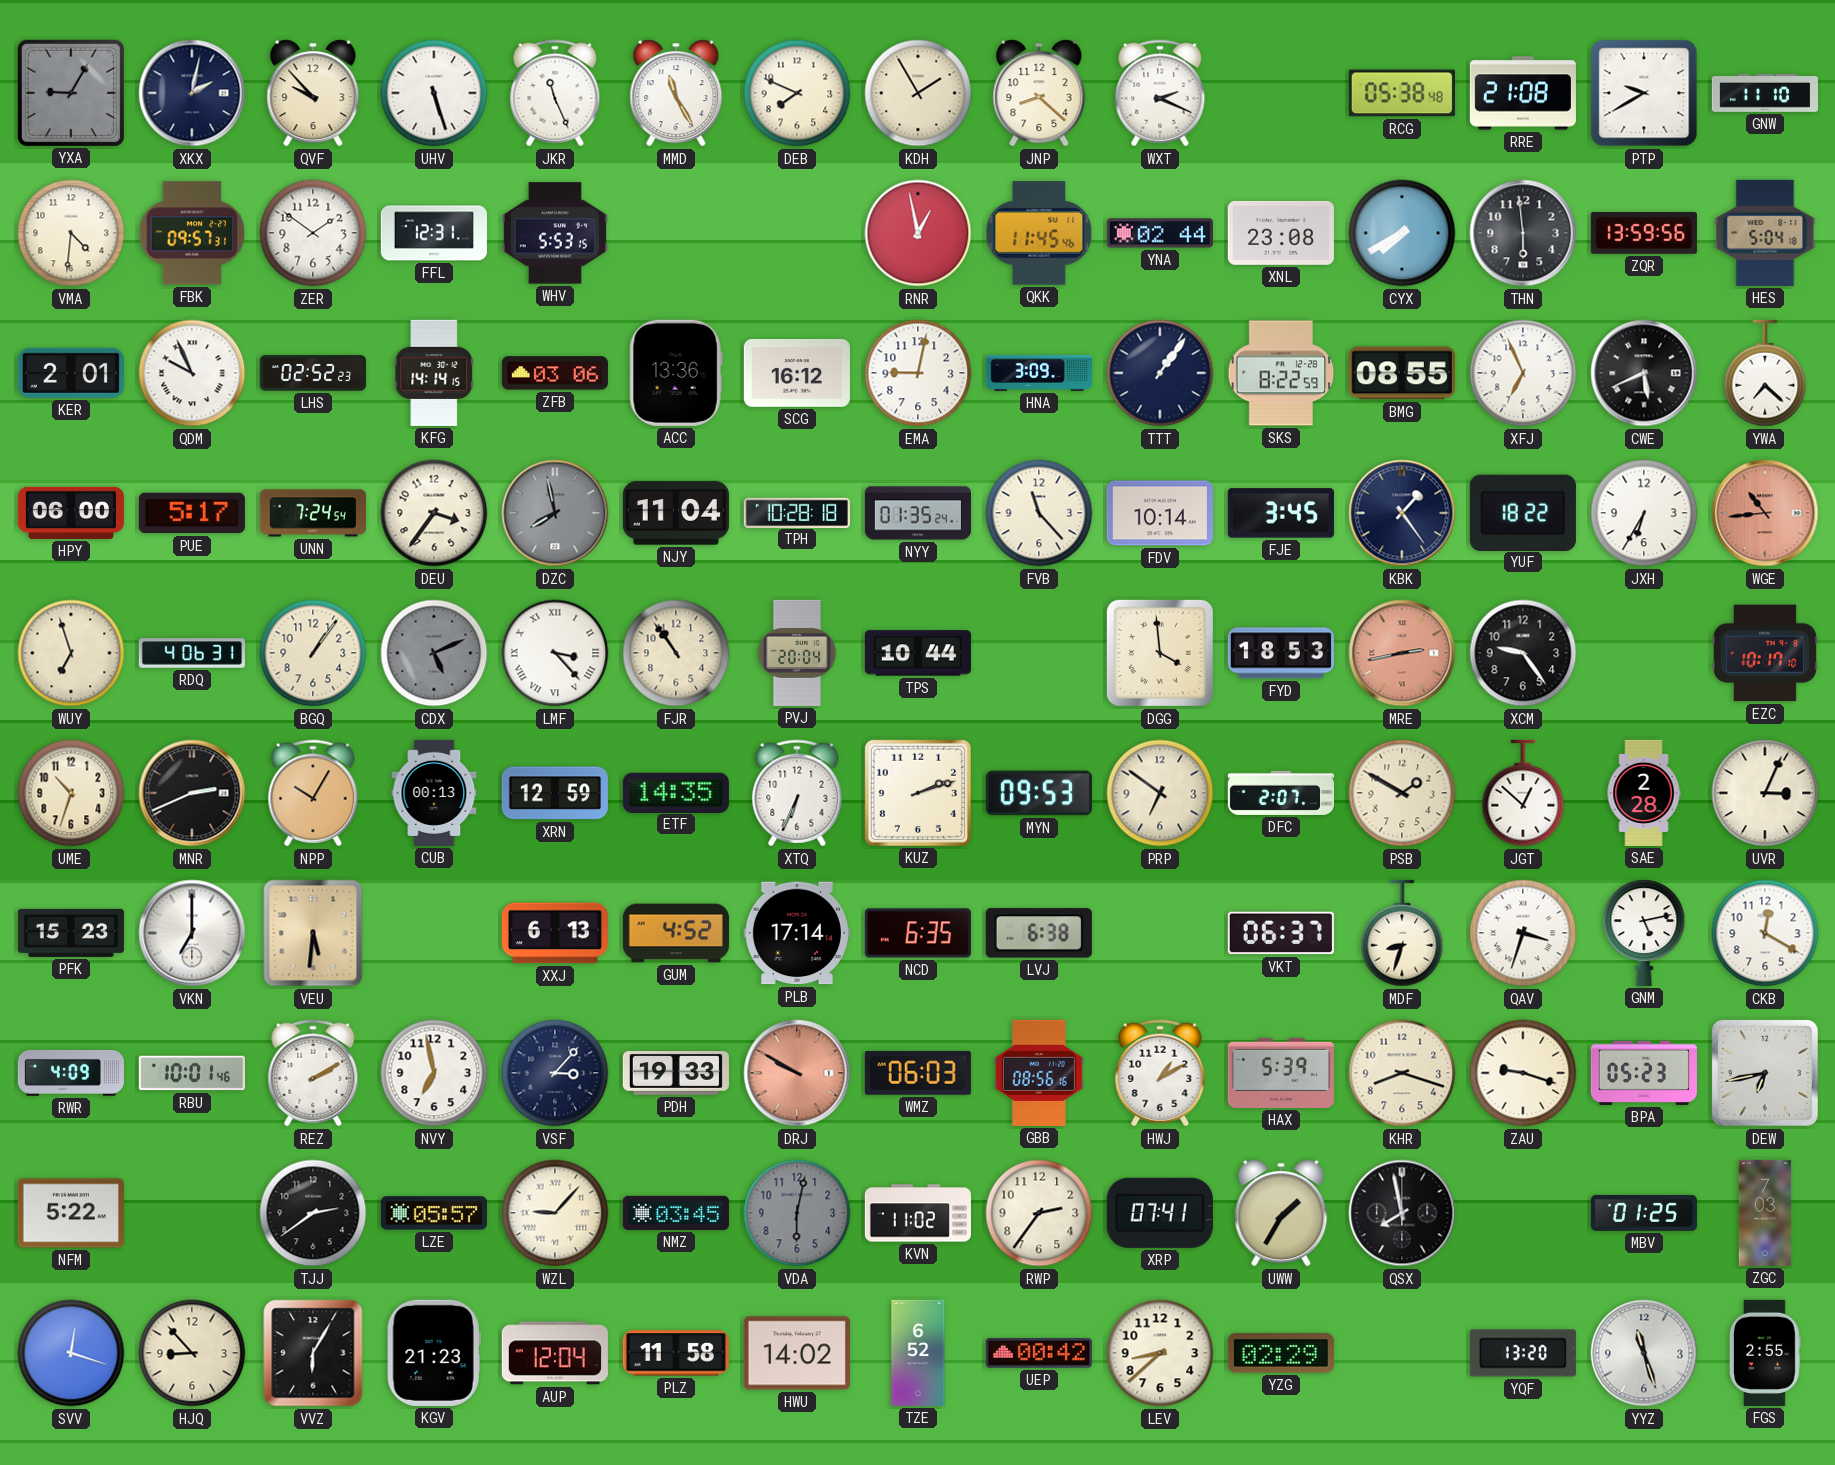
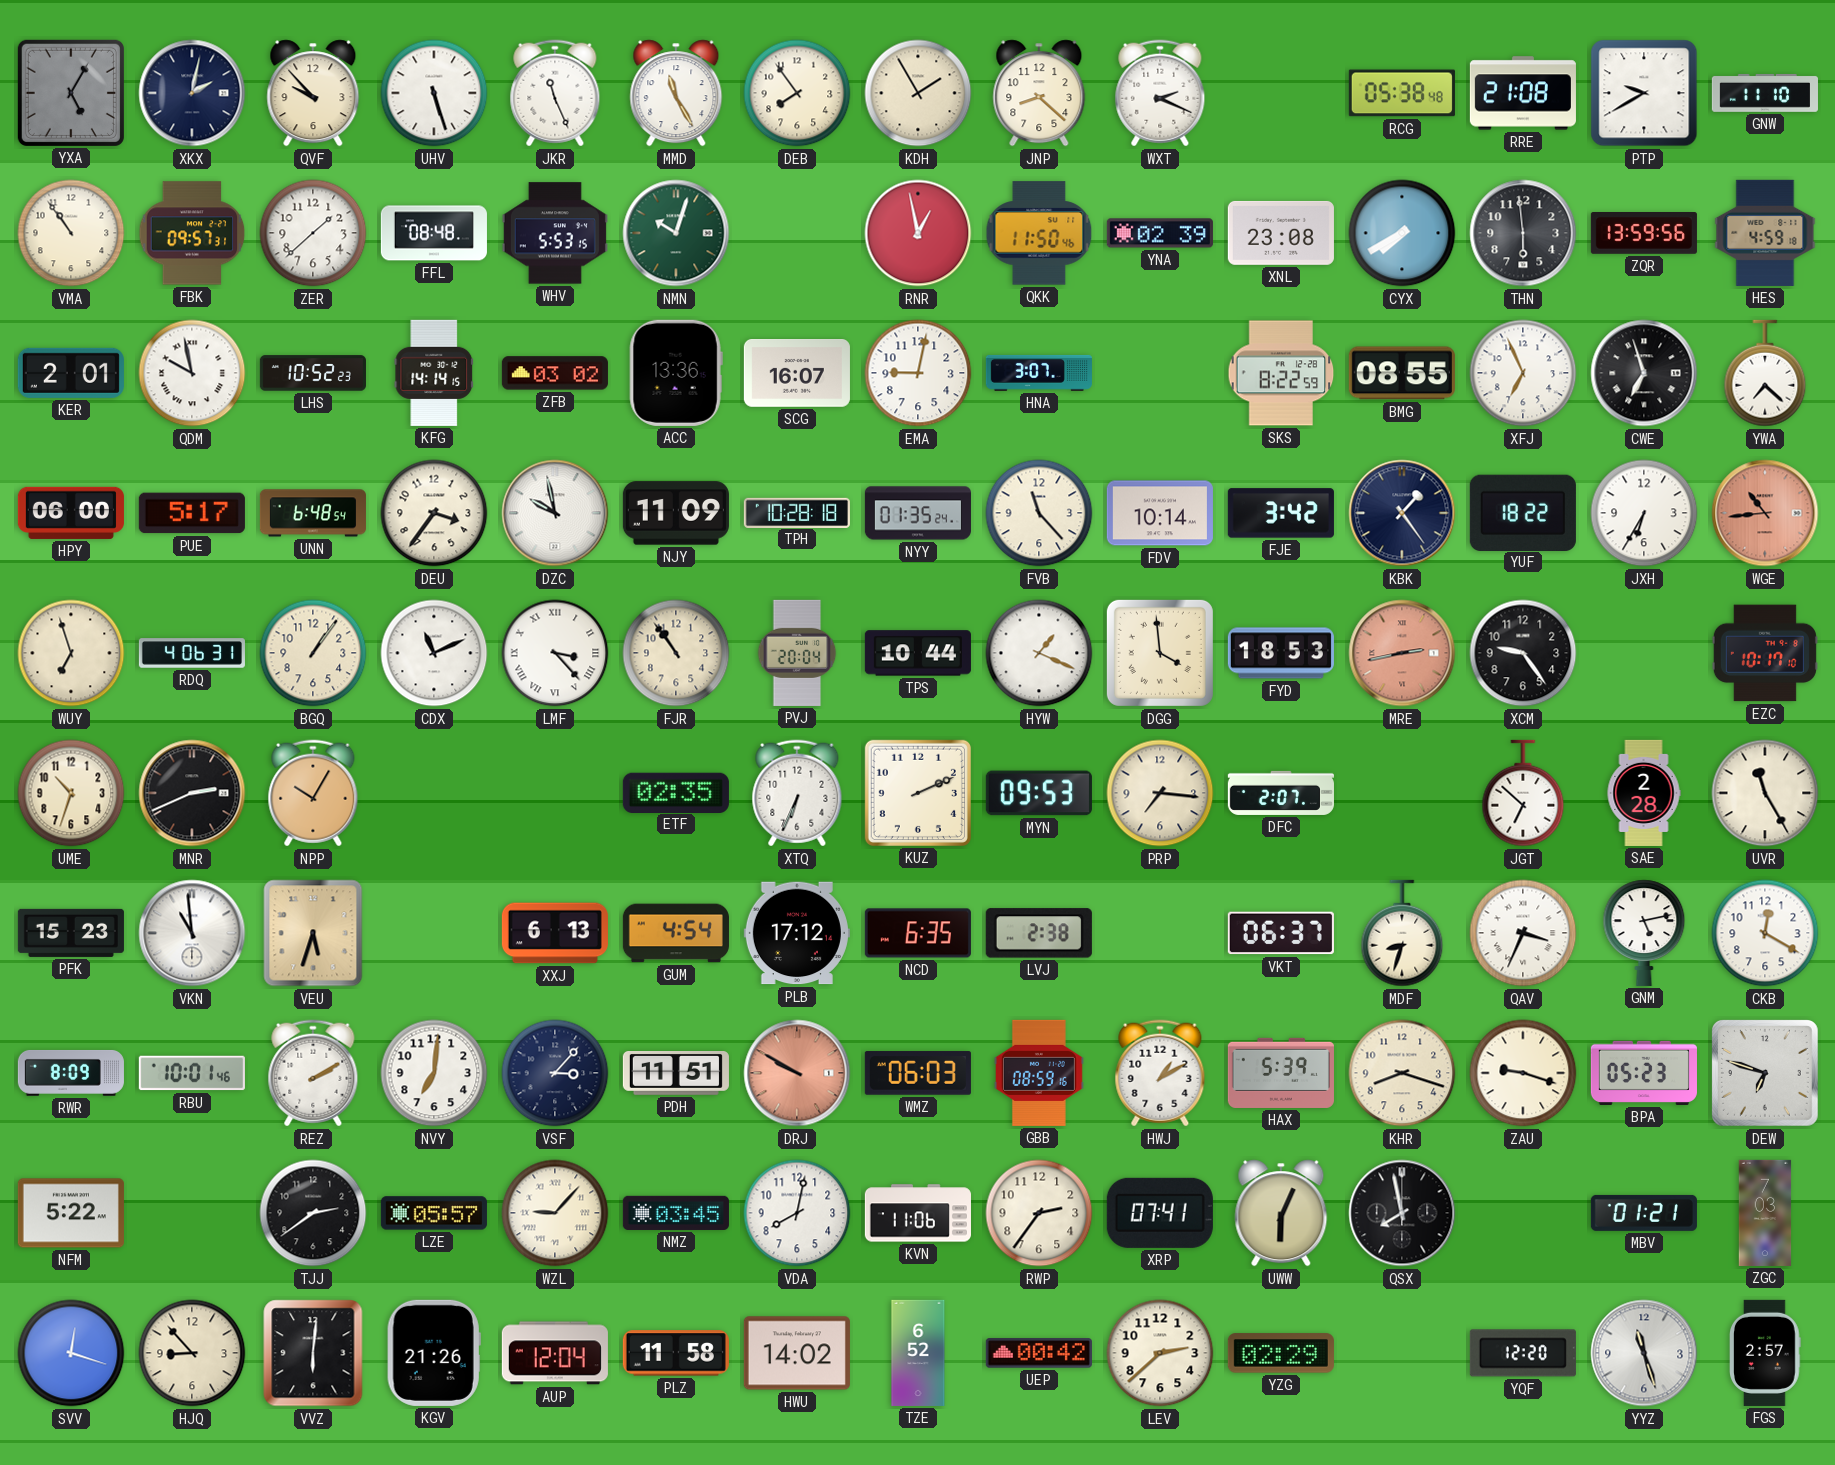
YXA: 9:05 -> 5:05
DEB: 7:49 -> 7:54
VMA: 4:31 -> 10:54
ZER: 1:51 -> 1:38
FFL: 12:31 -> 08:48
NMN: none -> 10:03
QKK: 11:45 -> 11:50
YNA: 02:44 -> 02:39
HES: 5:04 -> 4:59
QDM: 9:56 -> 9:58
LHS: 02:52 -> 10:52
ZFB: 03:06 -> 03:02
SCG: 16:12 -> 16:07
HNA: 3:09 -> 3:07
TTT: 1:06 -> none
CWE: 5:41 -> 6:57
UNN: 7:24 -> 6:48
DZC: 7:58 -> 9:58
DZC dial: grey -> white
NJY: 11:04 -> 11:09
FJE: 3:45 -> 3:42
CDX: 5:11 -> 11:11
CDX dial: grey -> white
HYW: none -> 1:19
CUB: 00:13 -> none
XRN: 12:59 -> none
ETF: 14:35 -> 02:35
KUZ: 2:12 -> 2:11
PRP: 6:51 -> 7:16
PSB: 1:50 -> none
JGT: 12:52 -> 6:52
UVR: 3:04 -> 11:25
VKN: 7:00 -> 10:59
VEU: 5:31 -> 5:33
GUM: 4:52 -> 4:54
PLB: 17:14 -> 17:12
LVJ: 6:38 -> 2:38
QAV: 3:33 -> 3:34
RWR: 4:09 -> 8:09
NVY: 6:58 -> 7:01
PDH: 19:33 -> 11:51
GBB: 08:56 -> 08:59
DEW: 6:43 -> 6:48
VDA: 6:02 -> 8:02
VDA dial: grey -> white
KVN: 11:02 -> 11:06
UWW: 1:35 -> 6:04
MBV: 01:25 -> 01:21
VVZ: 6:05 -> 6:01
KGV: 21:23 -> 21:26
LEV: 8:38 -> 2:38
YQF: 13:20 -> 12:20
FGS: 2:55 -> 2:57
